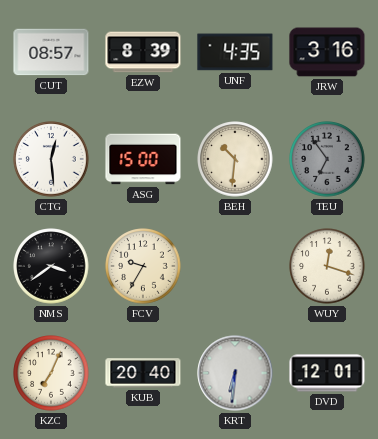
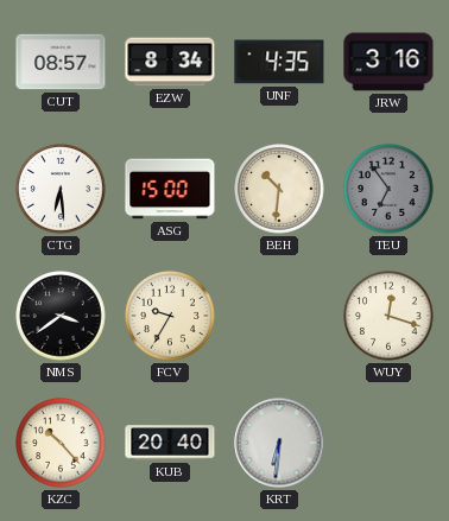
EZW: 8:39 -> 8:34
CTG: 12:29 -> 6:29
KZC: 7:04 -> 10:23
DVD: 12:01 -> none
